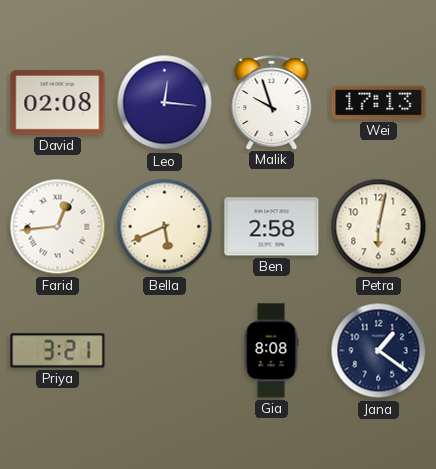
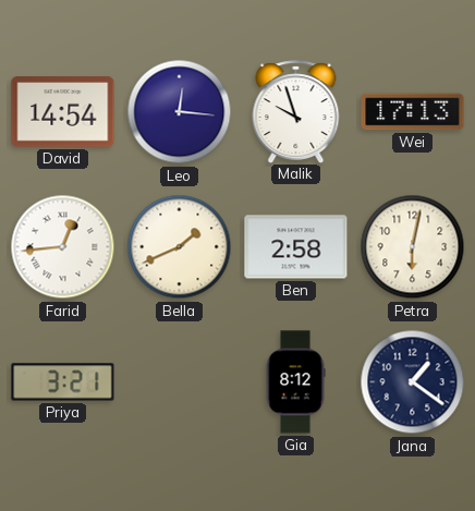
David: 02:08 -> 14:54
Bella: 5:41 -> 1:41
Gia: 8:08 -> 8:12
